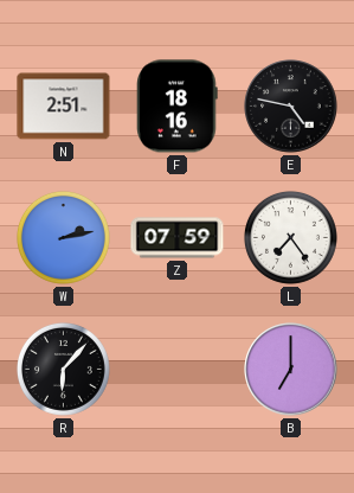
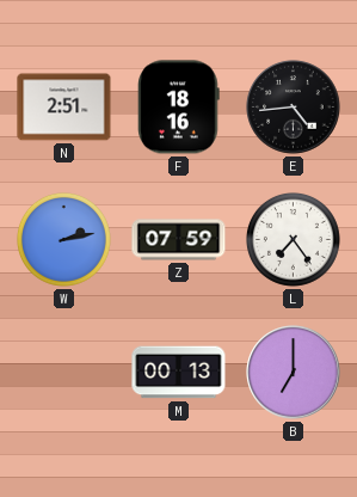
E: 4:47 -> 4:44
R: 6:07 -> none
M: none -> 00:13
